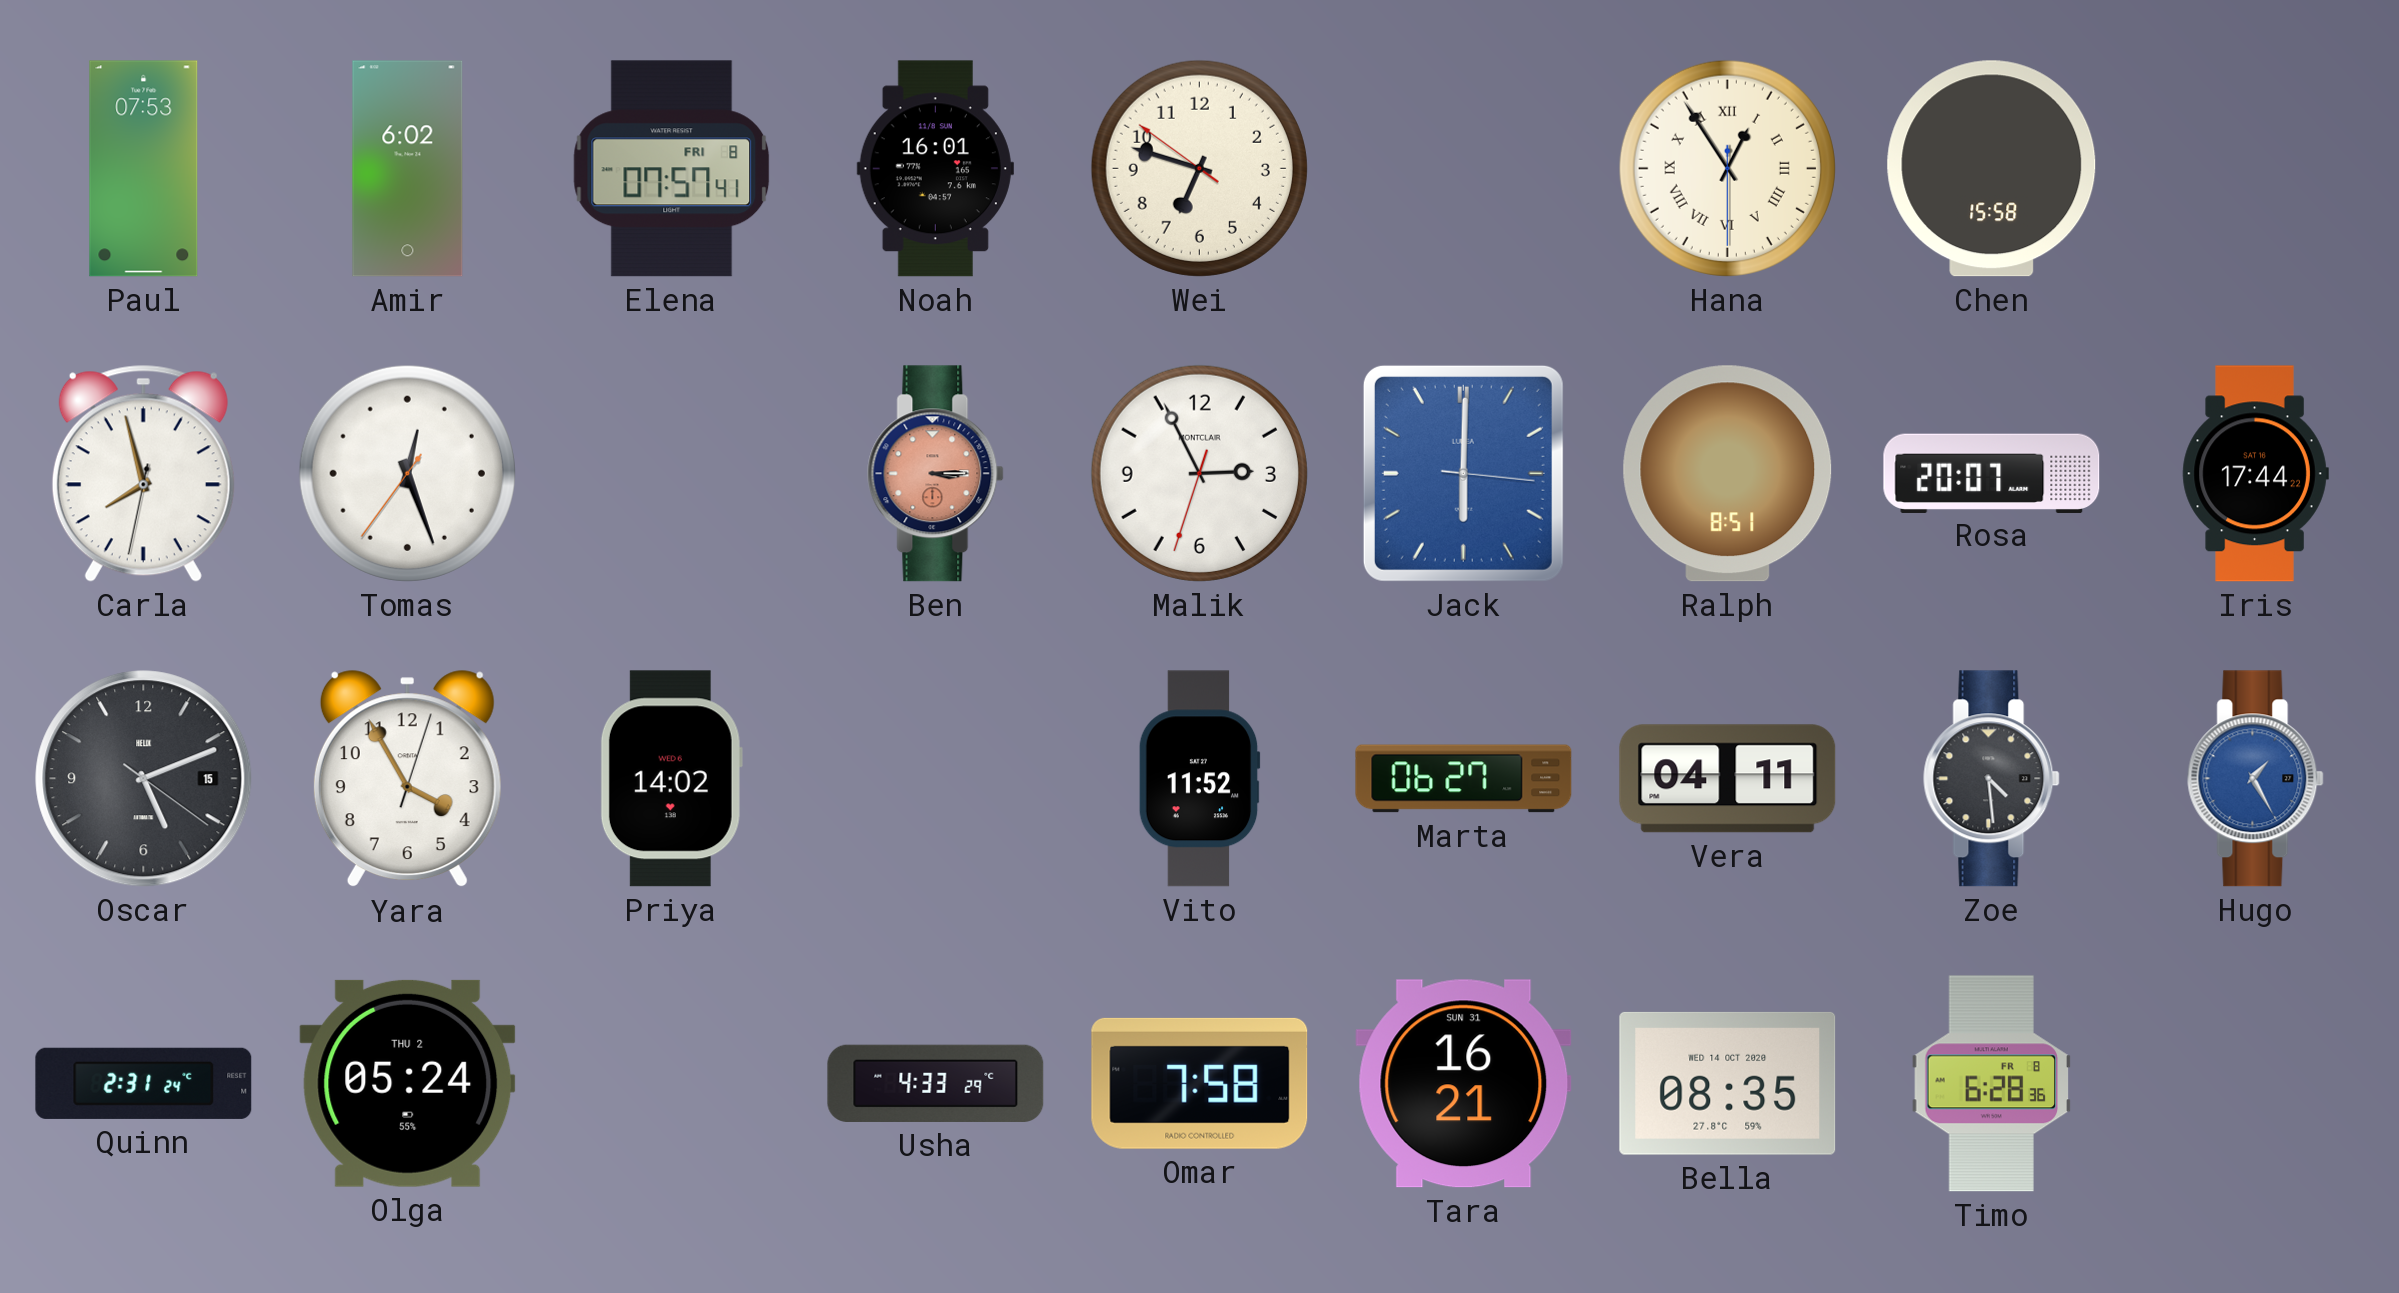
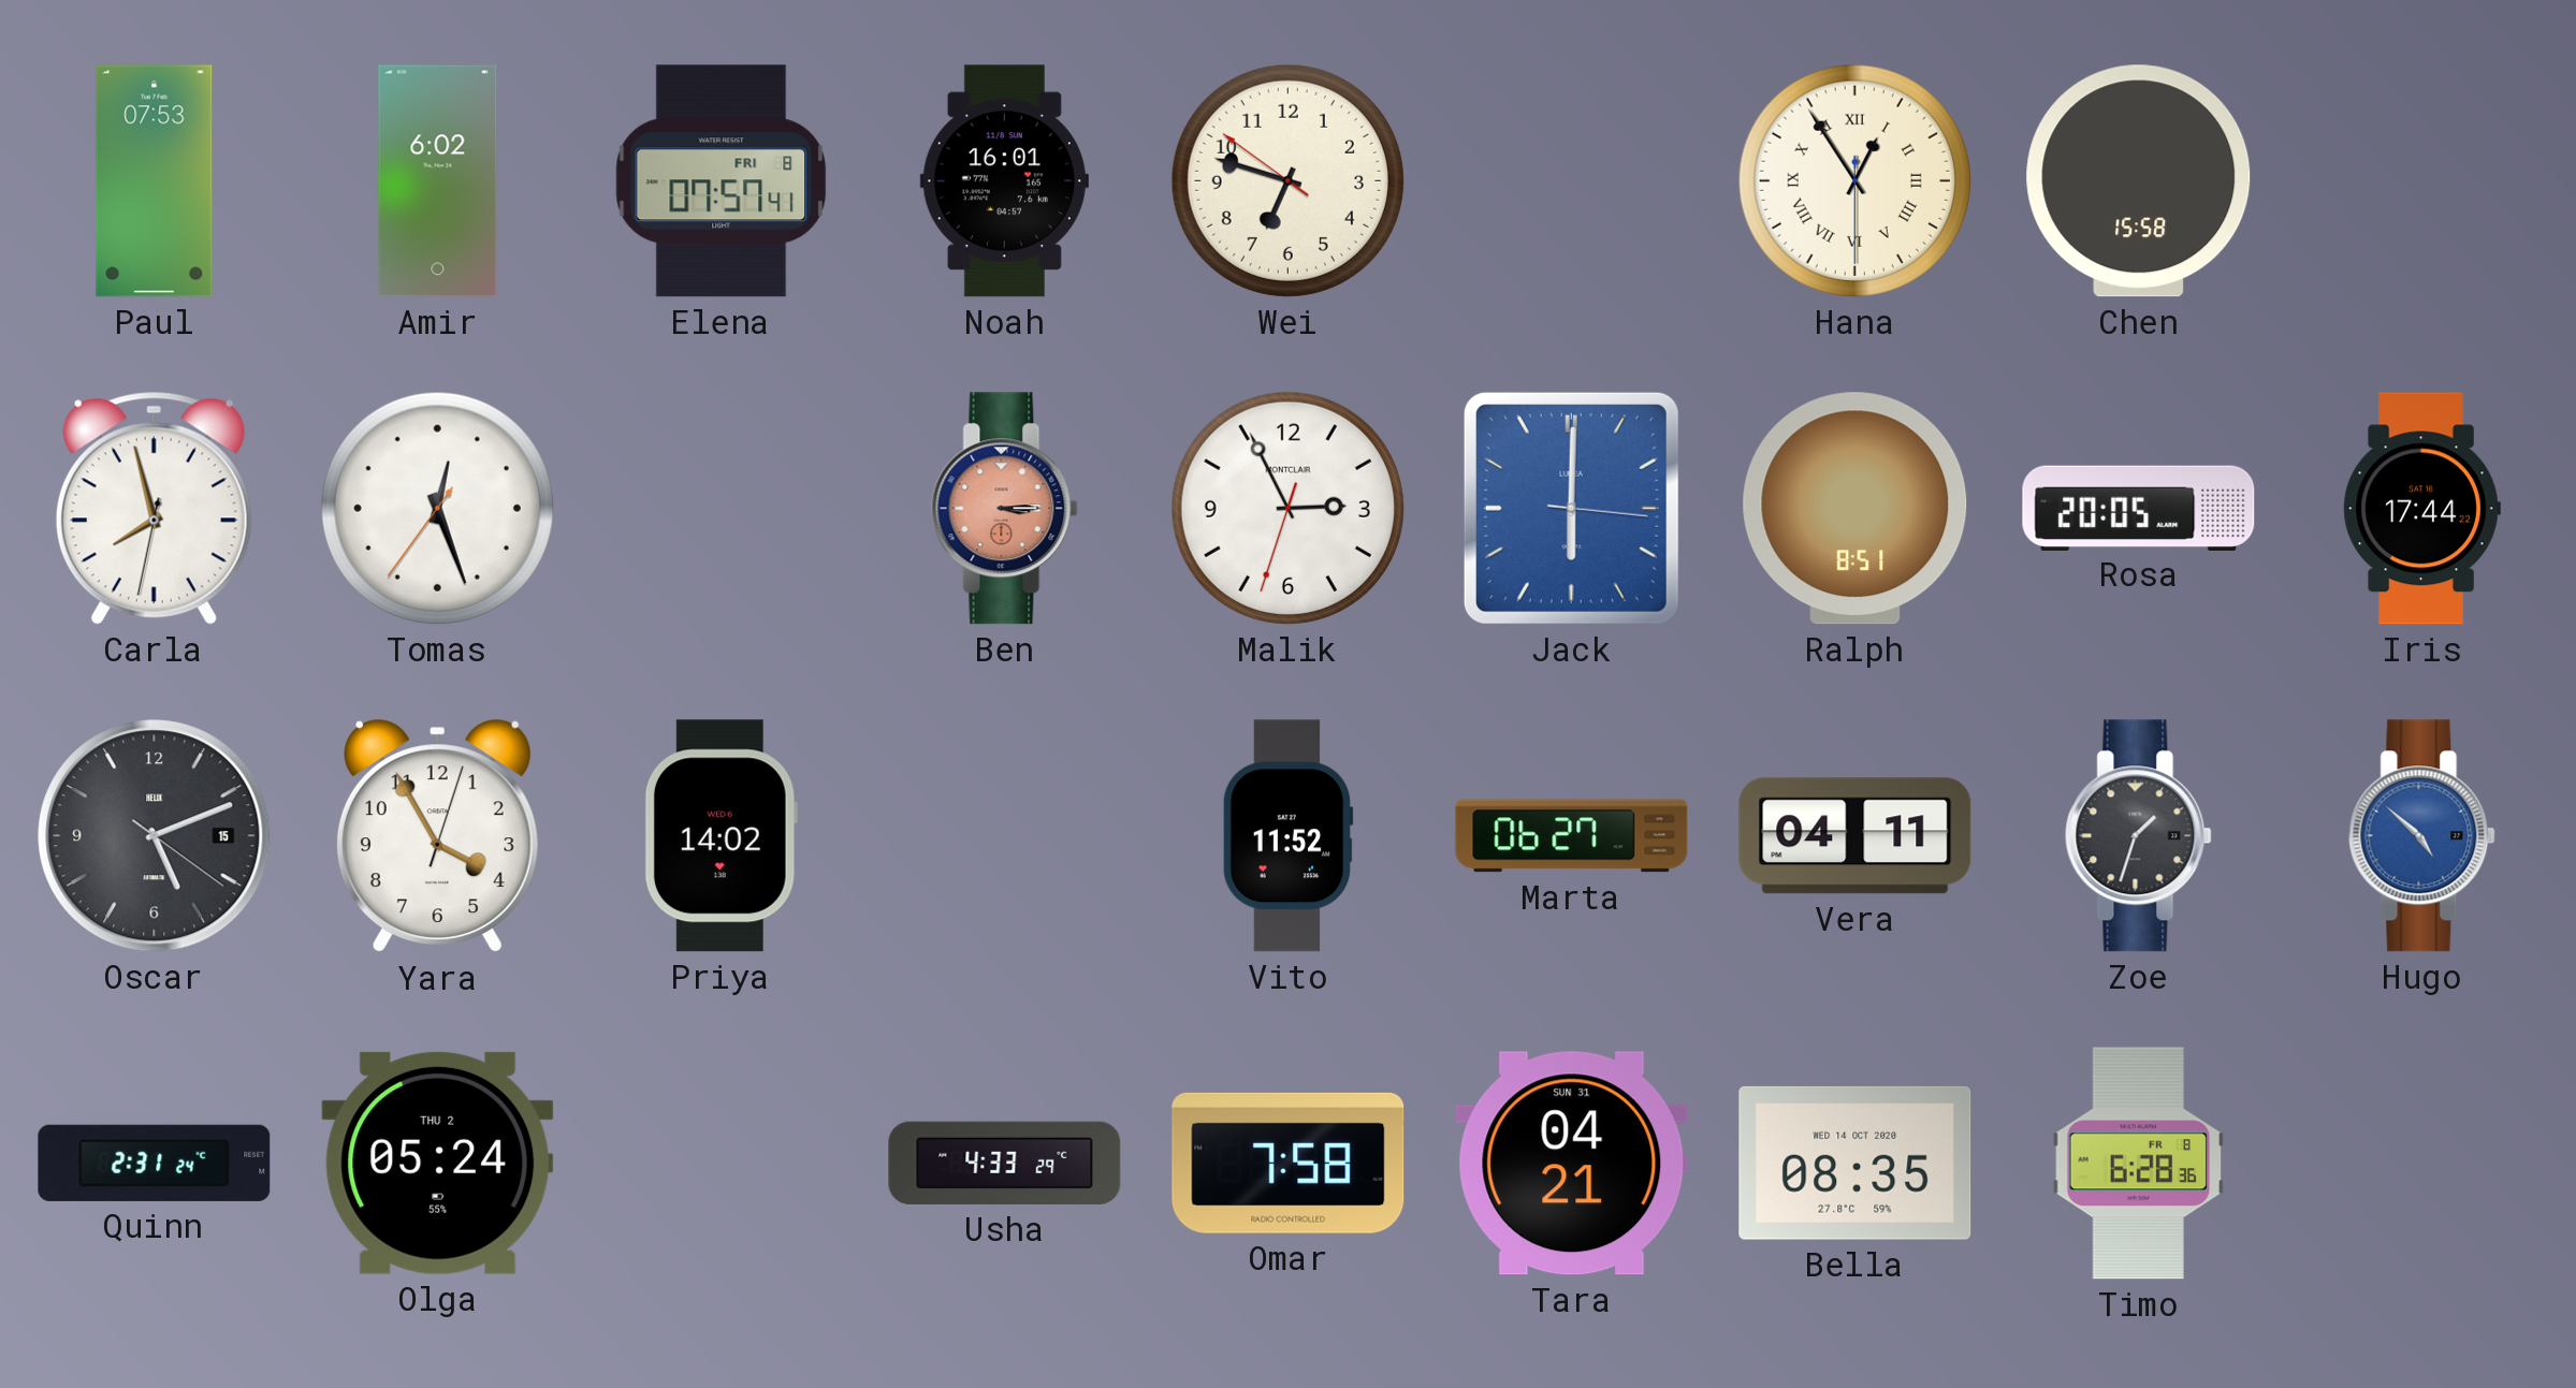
Rosa: 20:07 -> 20:05
Zoe: 4:29 -> 1:33
Hugo: 1:25 -> 4:52
Tara: 16:21 -> 04:21
